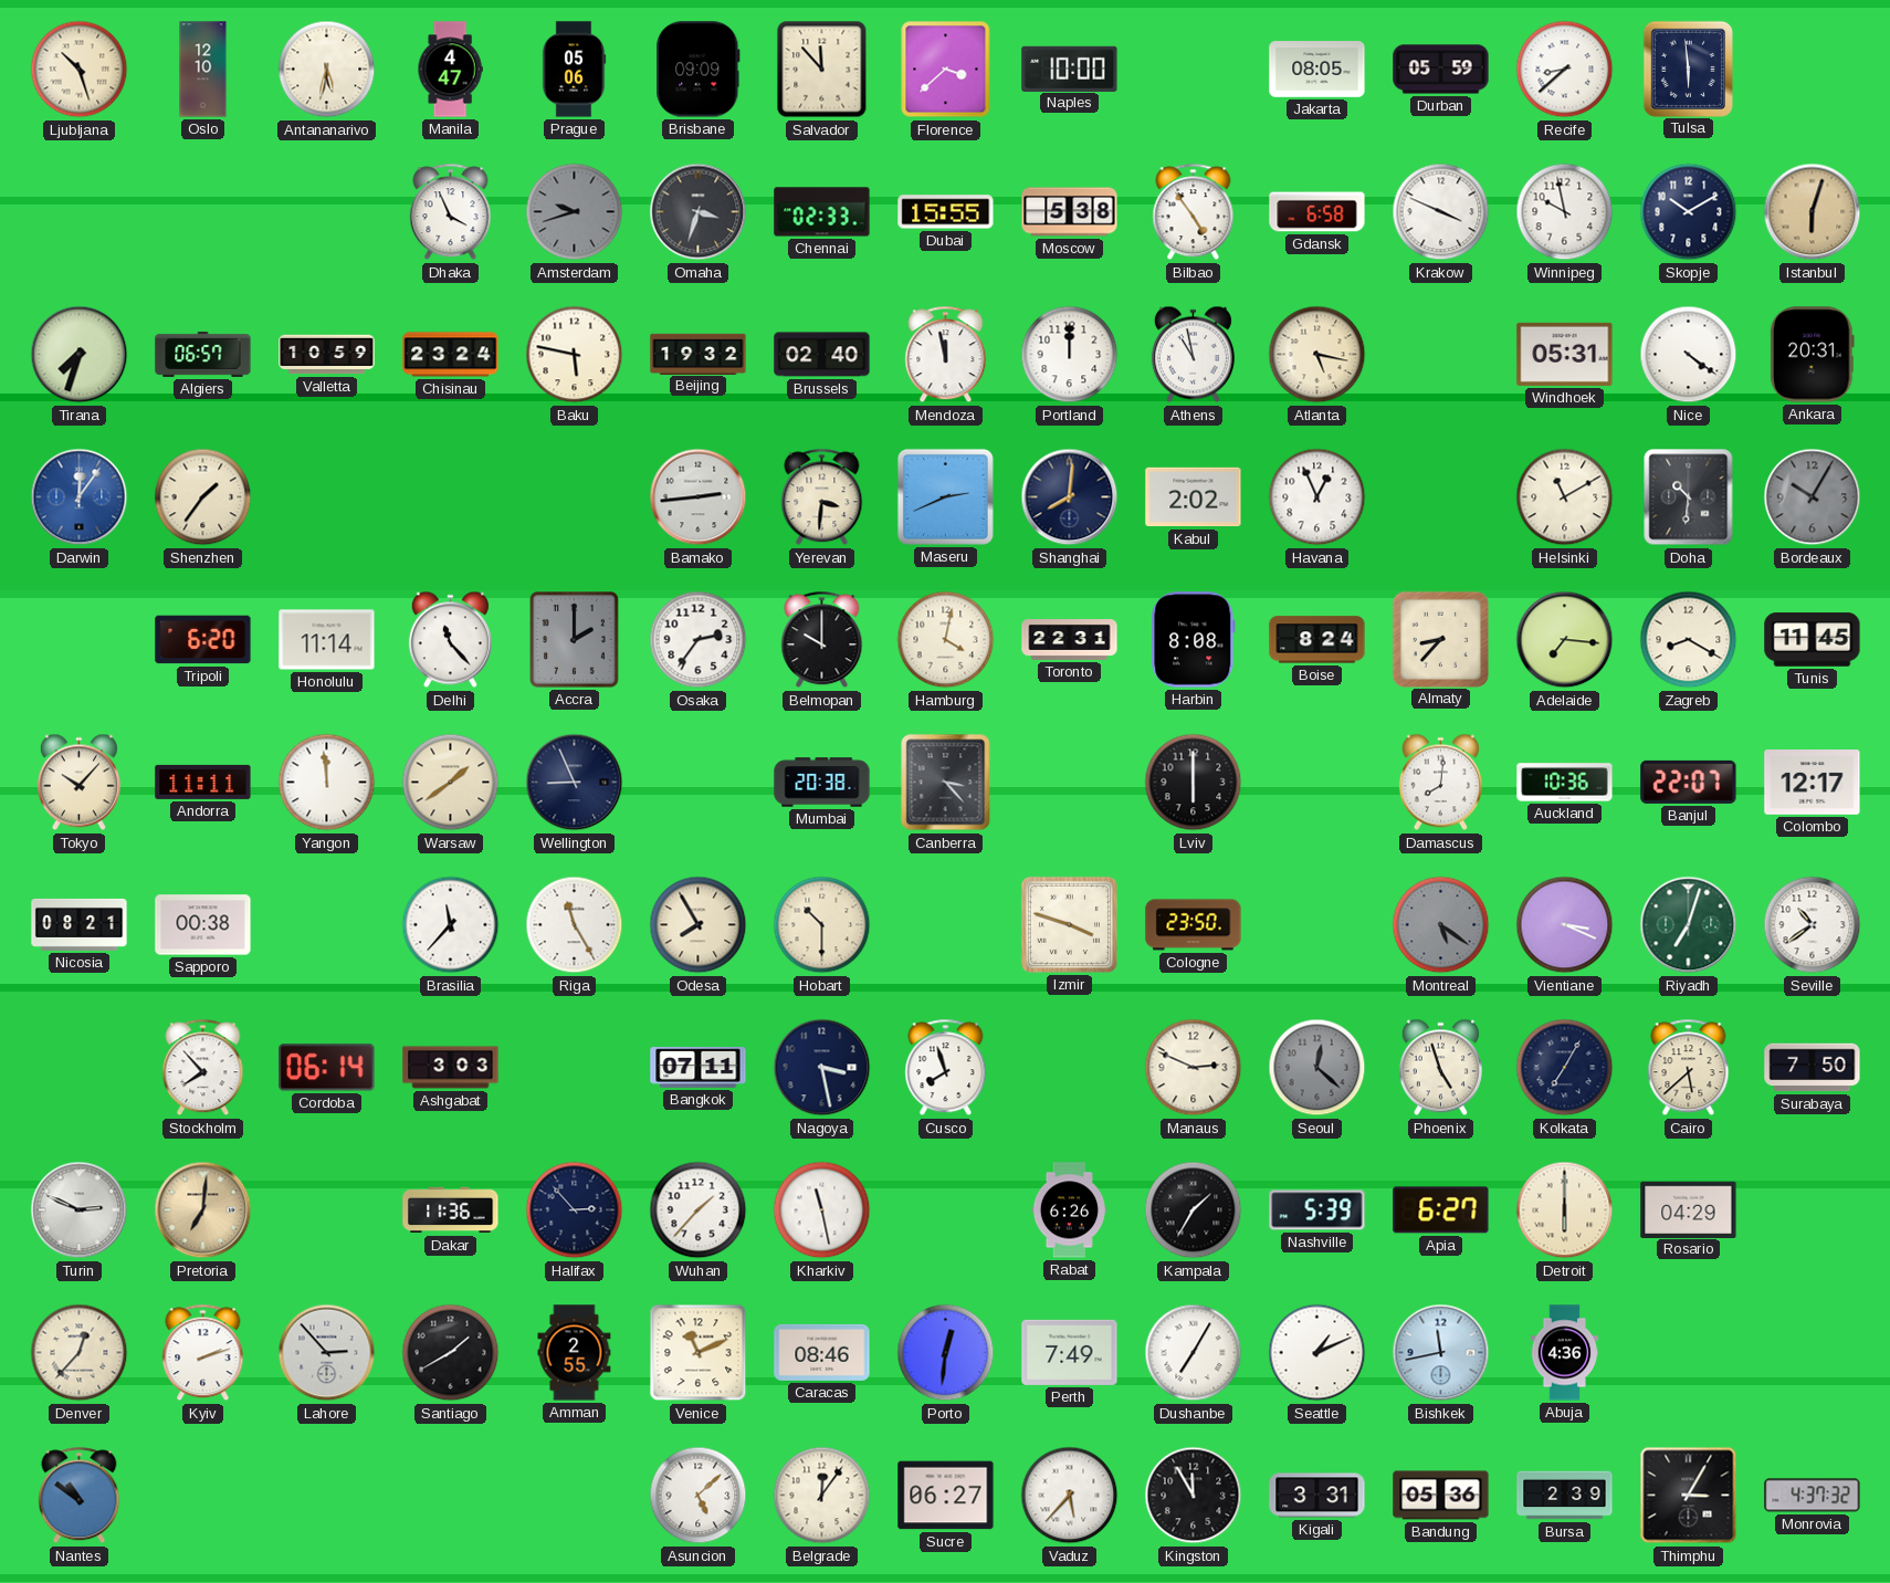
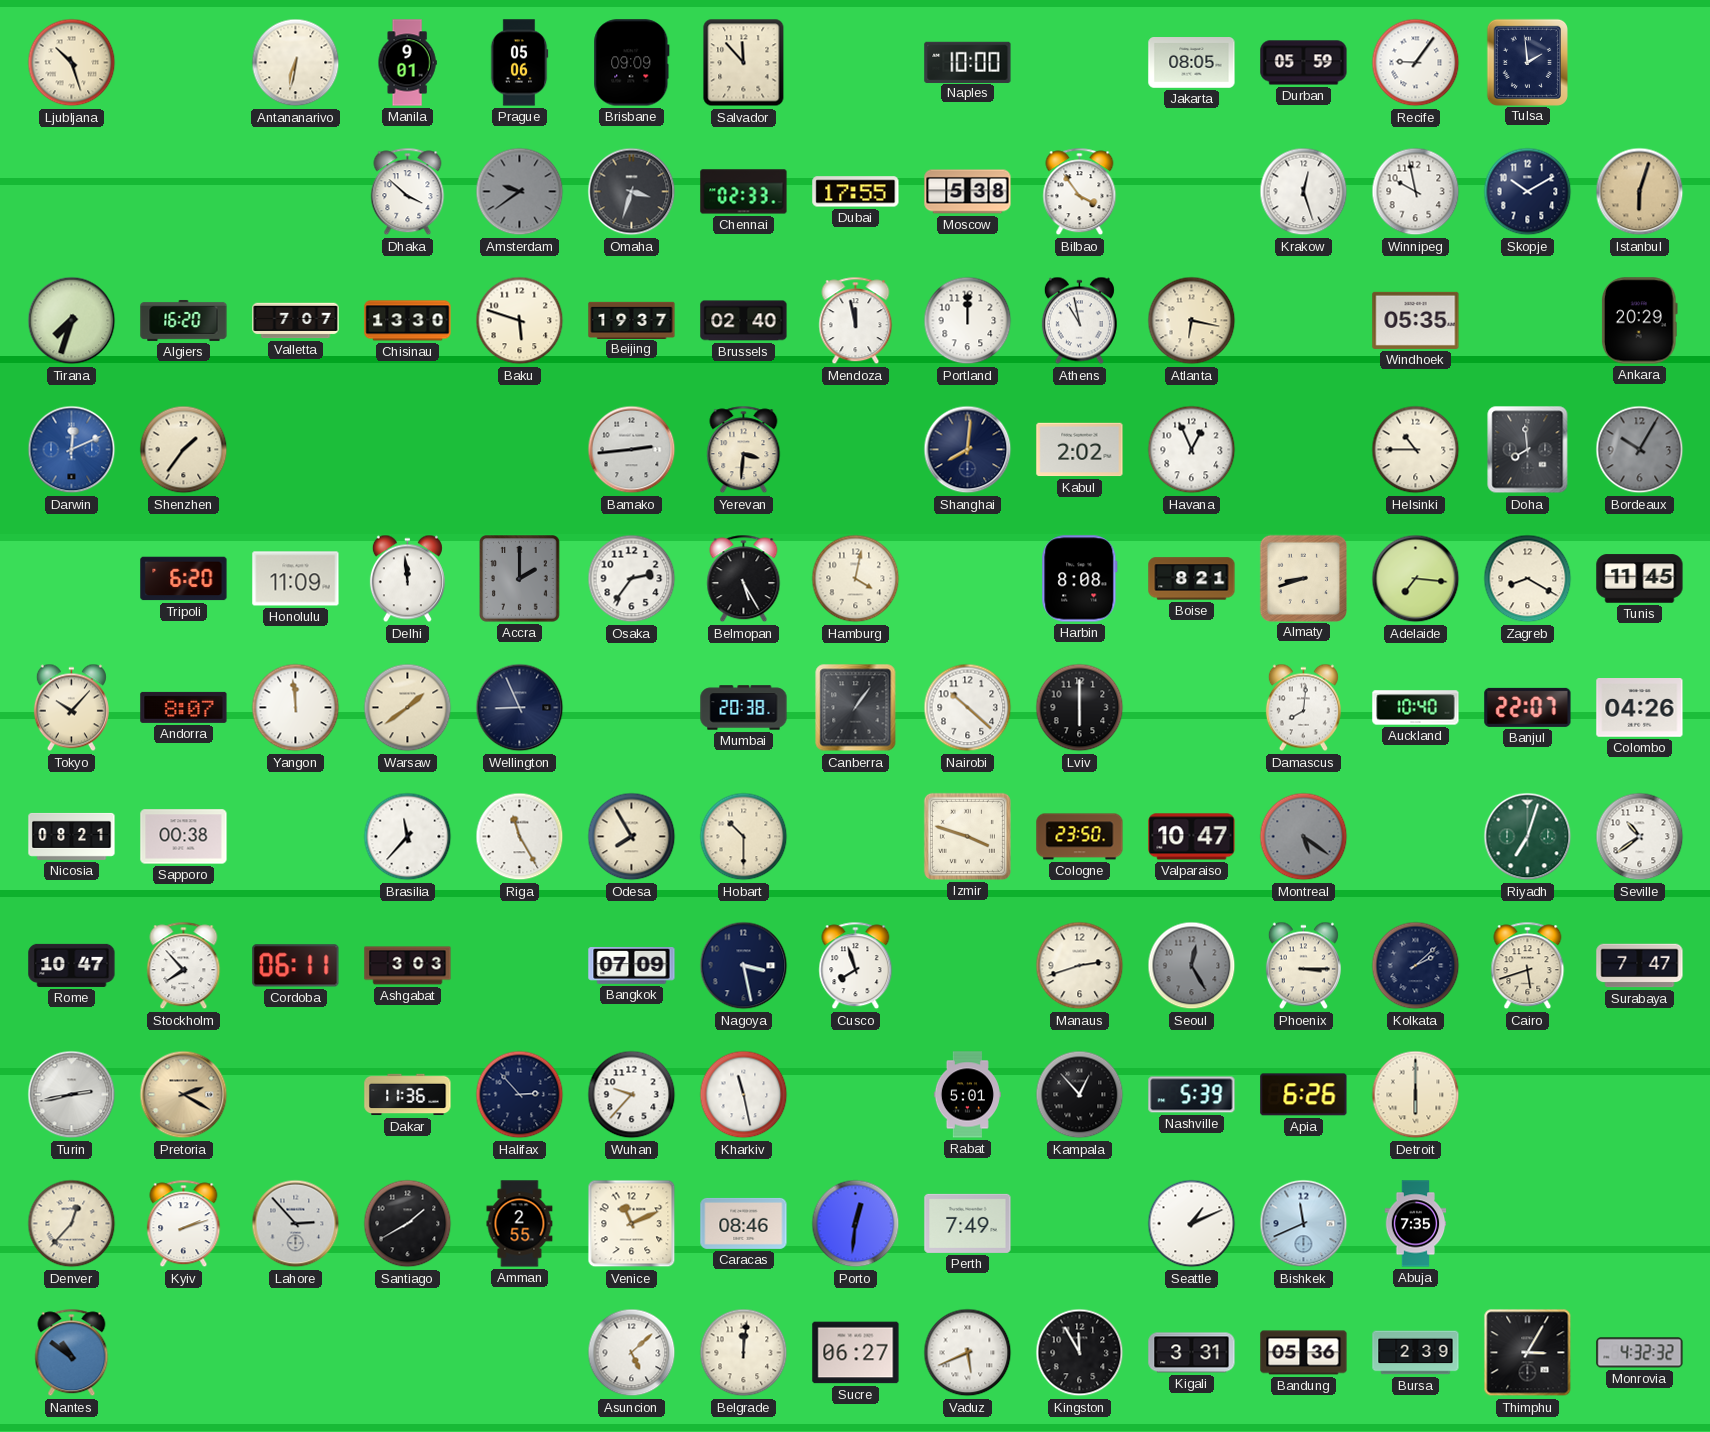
Oslo: 12:10 -> none
Antananarivo: 5:32 -> 6:32
Manila: 4:47 -> 9:01
Florence: 3:38 -> none
Recife: 8:38 -> 9:06
Tulsa: 5:59 -> 1:59
Dhaka: 3:56 -> 3:52
Amsterdam: 9:42 -> 9:39
Dubai: 15:55 -> 17:55
Bilbao: 4:54 -> 3:54
Gdansk: 6:58 -> none
Krakow: 3:49 -> 12:27
Algiers: 06:57 -> 16:20
Valletta: 10:59 -> 7:07
Chisinau: 23:24 -> 13:30
Baku: 5:47 -> 5:48
Beijing: 19:32 -> 19:37
Atlanta: 5:17 -> 6:17
Windhoek: 05:31 -> 05:35
Nice: 4:21 -> none
Ankara: 20:31 -> 20:29
Darwin: 12:06 -> 12:11
Maseru: 2:41 -> none
Helsinki: 11:10 -> 10:45
Doha: 10:31 -> 7:59
Honolulu: 11:14 -> 11:09
Delhi: 11:23 -> 11:59
Belmopan: 10:00 -> 5:25
Toronto: 22:31 -> none
Boise: 8:24 -> 8:21
Almaty: 8:37 -> 8:42
Andorra: 11:11 -> 8:07
Canberra: 3:23 -> 1:06
Nairobi: none -> 10:22
Auckland: 10:36 -> 10:40
Colombo: 12:17 -> 04:26
Valparaiso: none -> 10:47
Vientiane: 3:19 -> none
Rome: none -> 10:47
Cordoba: 06:14 -> 06:11
Bangkok: 07:11 -> 07:09
Manaus: 2:49 -> 2:42
Seoul: 12:22 -> 12:25
Phoenix: 4:57 -> 3:15
Kolkata: 7:05 -> 2:08
Cairo: 5:38 -> 5:42
Surabaya: 7:50 -> 7:47
Turin: 2:49 -> 2:43
Pretoria: 7:01 -> 2:20
Wuhan: 1:37 -> 9:37
Rabat: 6:26 -> 5:01
Kampala: 1:35 -> 12:53
Apia: 6:27 -> 6:26
Rosario: 04:29 -> none
Dushanbe: 7:05 -> none
Bishkek: 11:43 -> 11:41
Abuja: 4:36 -> 7:35
Belgrade: 12:06 -> 12:01
Vaduz: 5:37 -> 5:41
Monrovia: 4:37 -> 4:32
